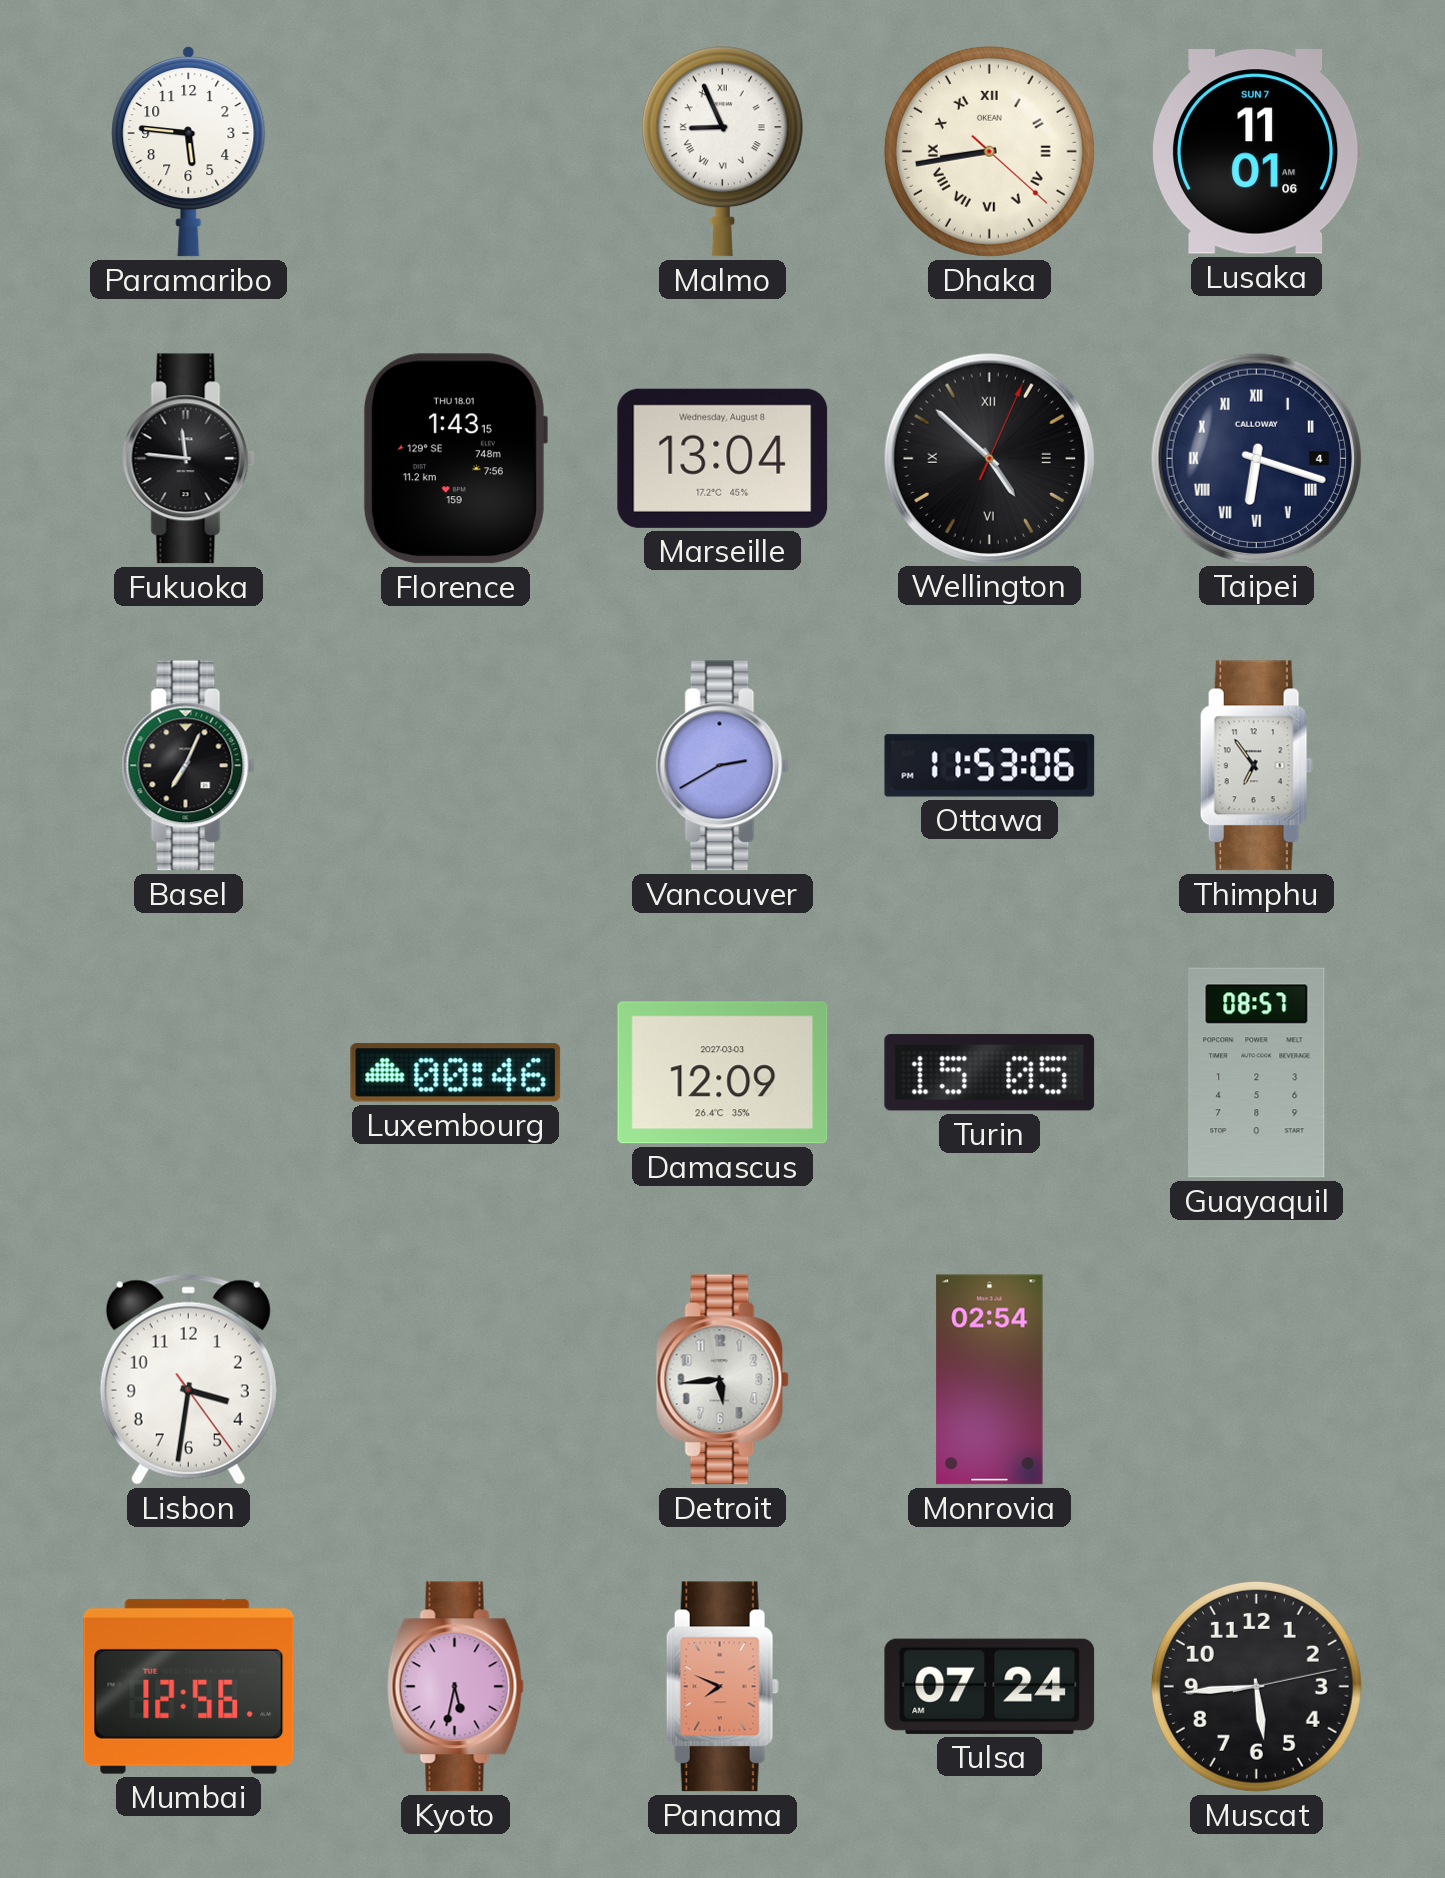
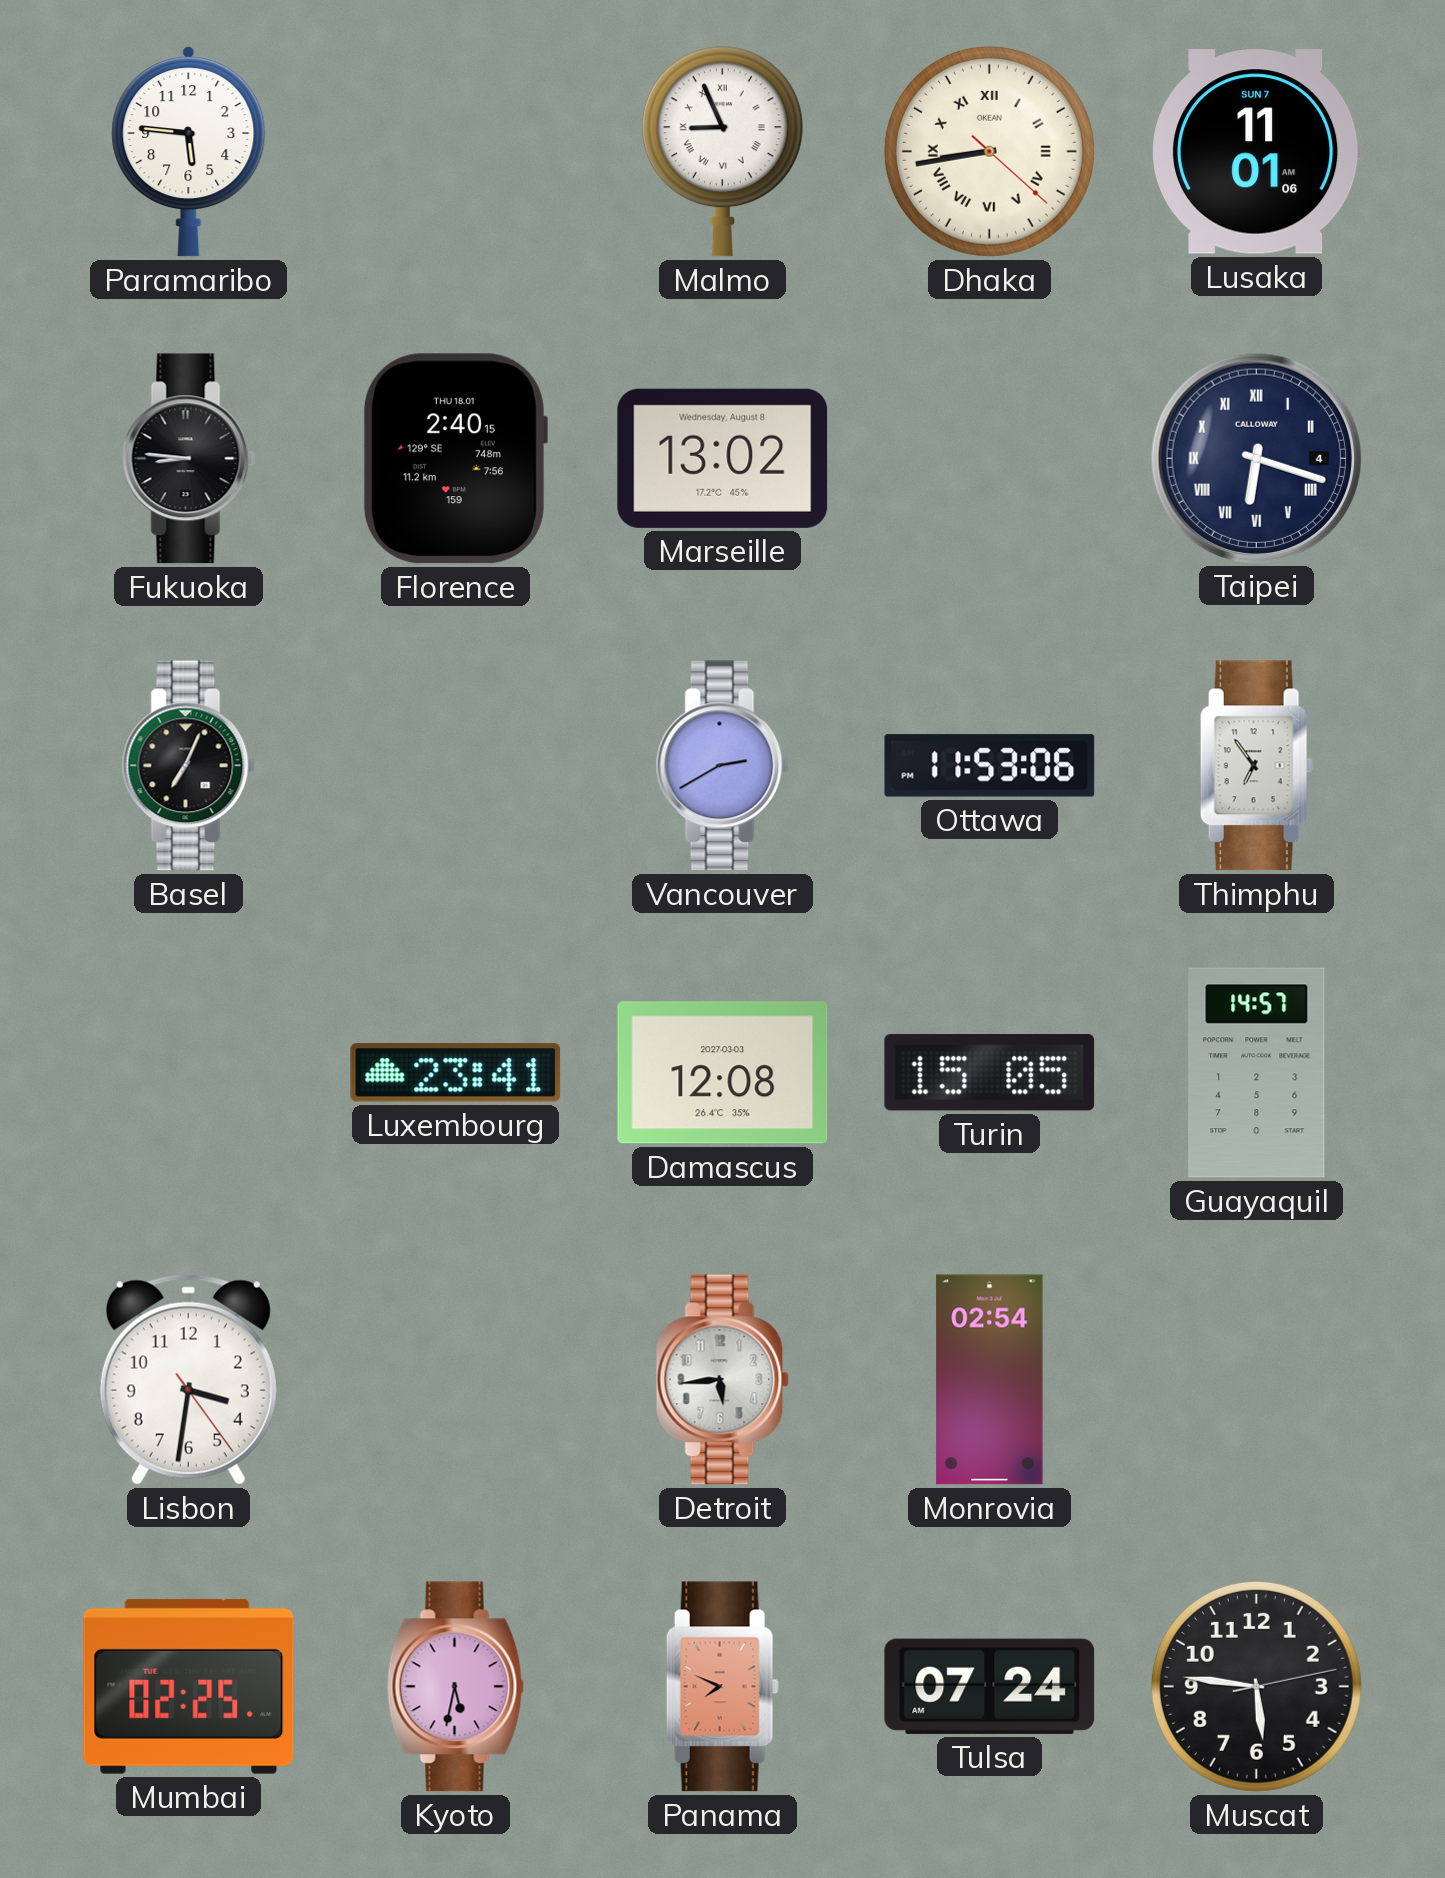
Fukuoka: 11:46 -> 8:46
Florence: 1:43 -> 2:40
Marseille: 13:04 -> 13:02
Wellington: 4:52 -> none
Luxembourg: 00:46 -> 23:41
Damascus: 12:09 -> 12:08
Guayaquil: 08:57 -> 14:57
Mumbai: 12:56 -> 02:25
Muscat: 5:44 -> 5:46
